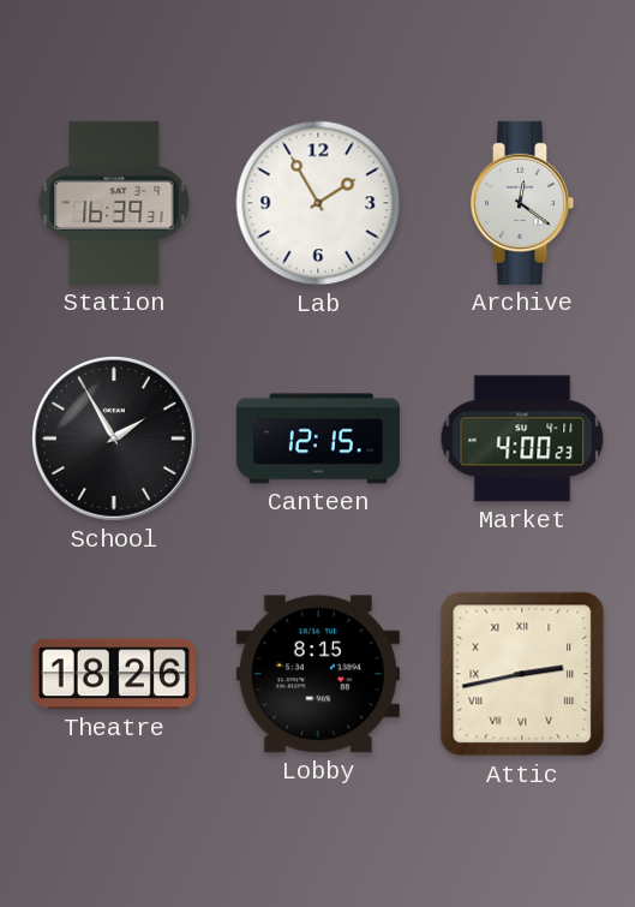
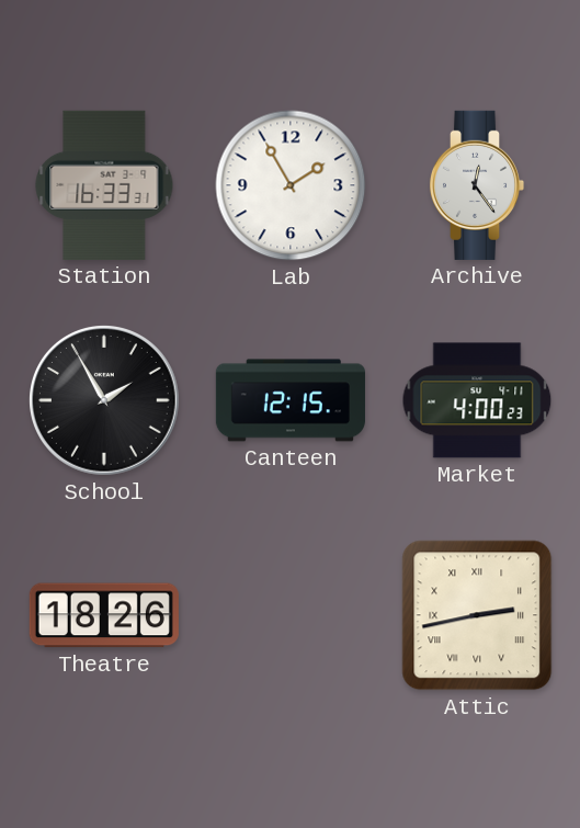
Station: 16:39 -> 16:33
Archive: 12:21 -> 12:24
Lobby: 8:15 -> none
